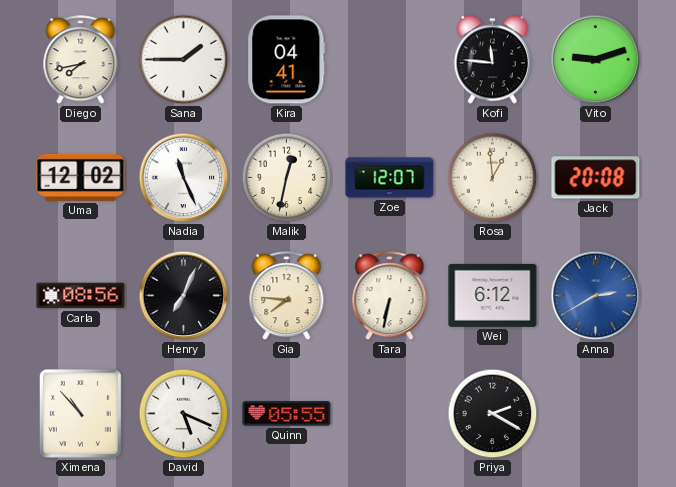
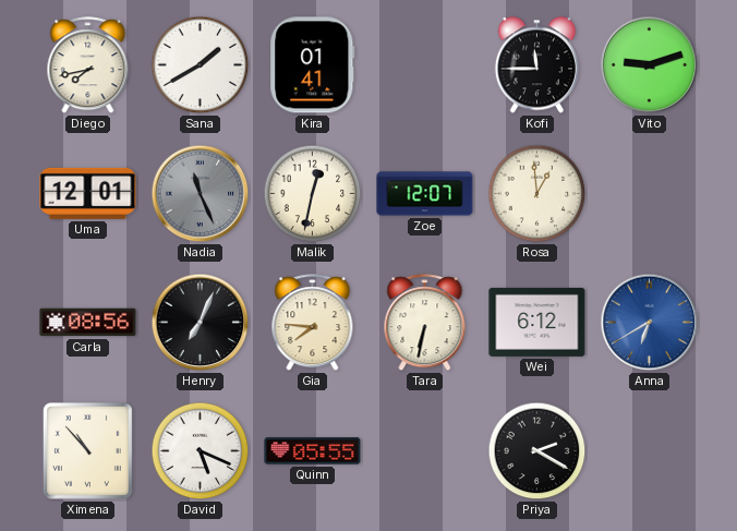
Sana: 1:45 -> 1:40
Kira: 04:41 -> 01:41
Kofi: 11:46 -> 11:45
Uma: 12:02 -> 12:01
Nadia dial: white -> grey
Jack: 20:08 -> none
Anna: 2:40 -> 6:40
